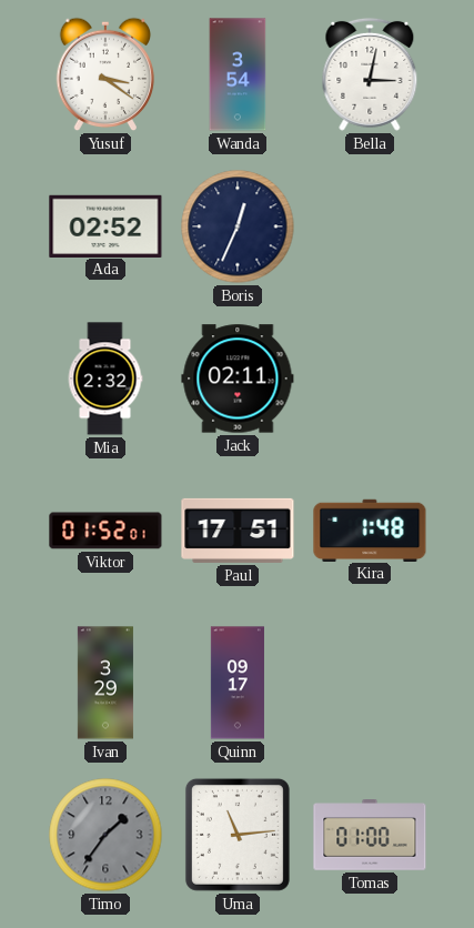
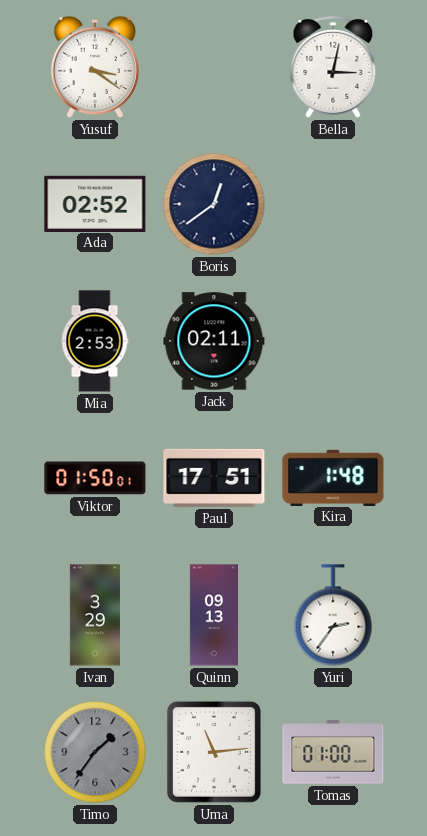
Wanda: 3:54 -> none
Boris: 12:34 -> 12:39
Mia: 2:32 -> 2:53
Viktor: 01:52 -> 01:50
Quinn: 09:17 -> 09:13
Yuri: none -> 2:36
